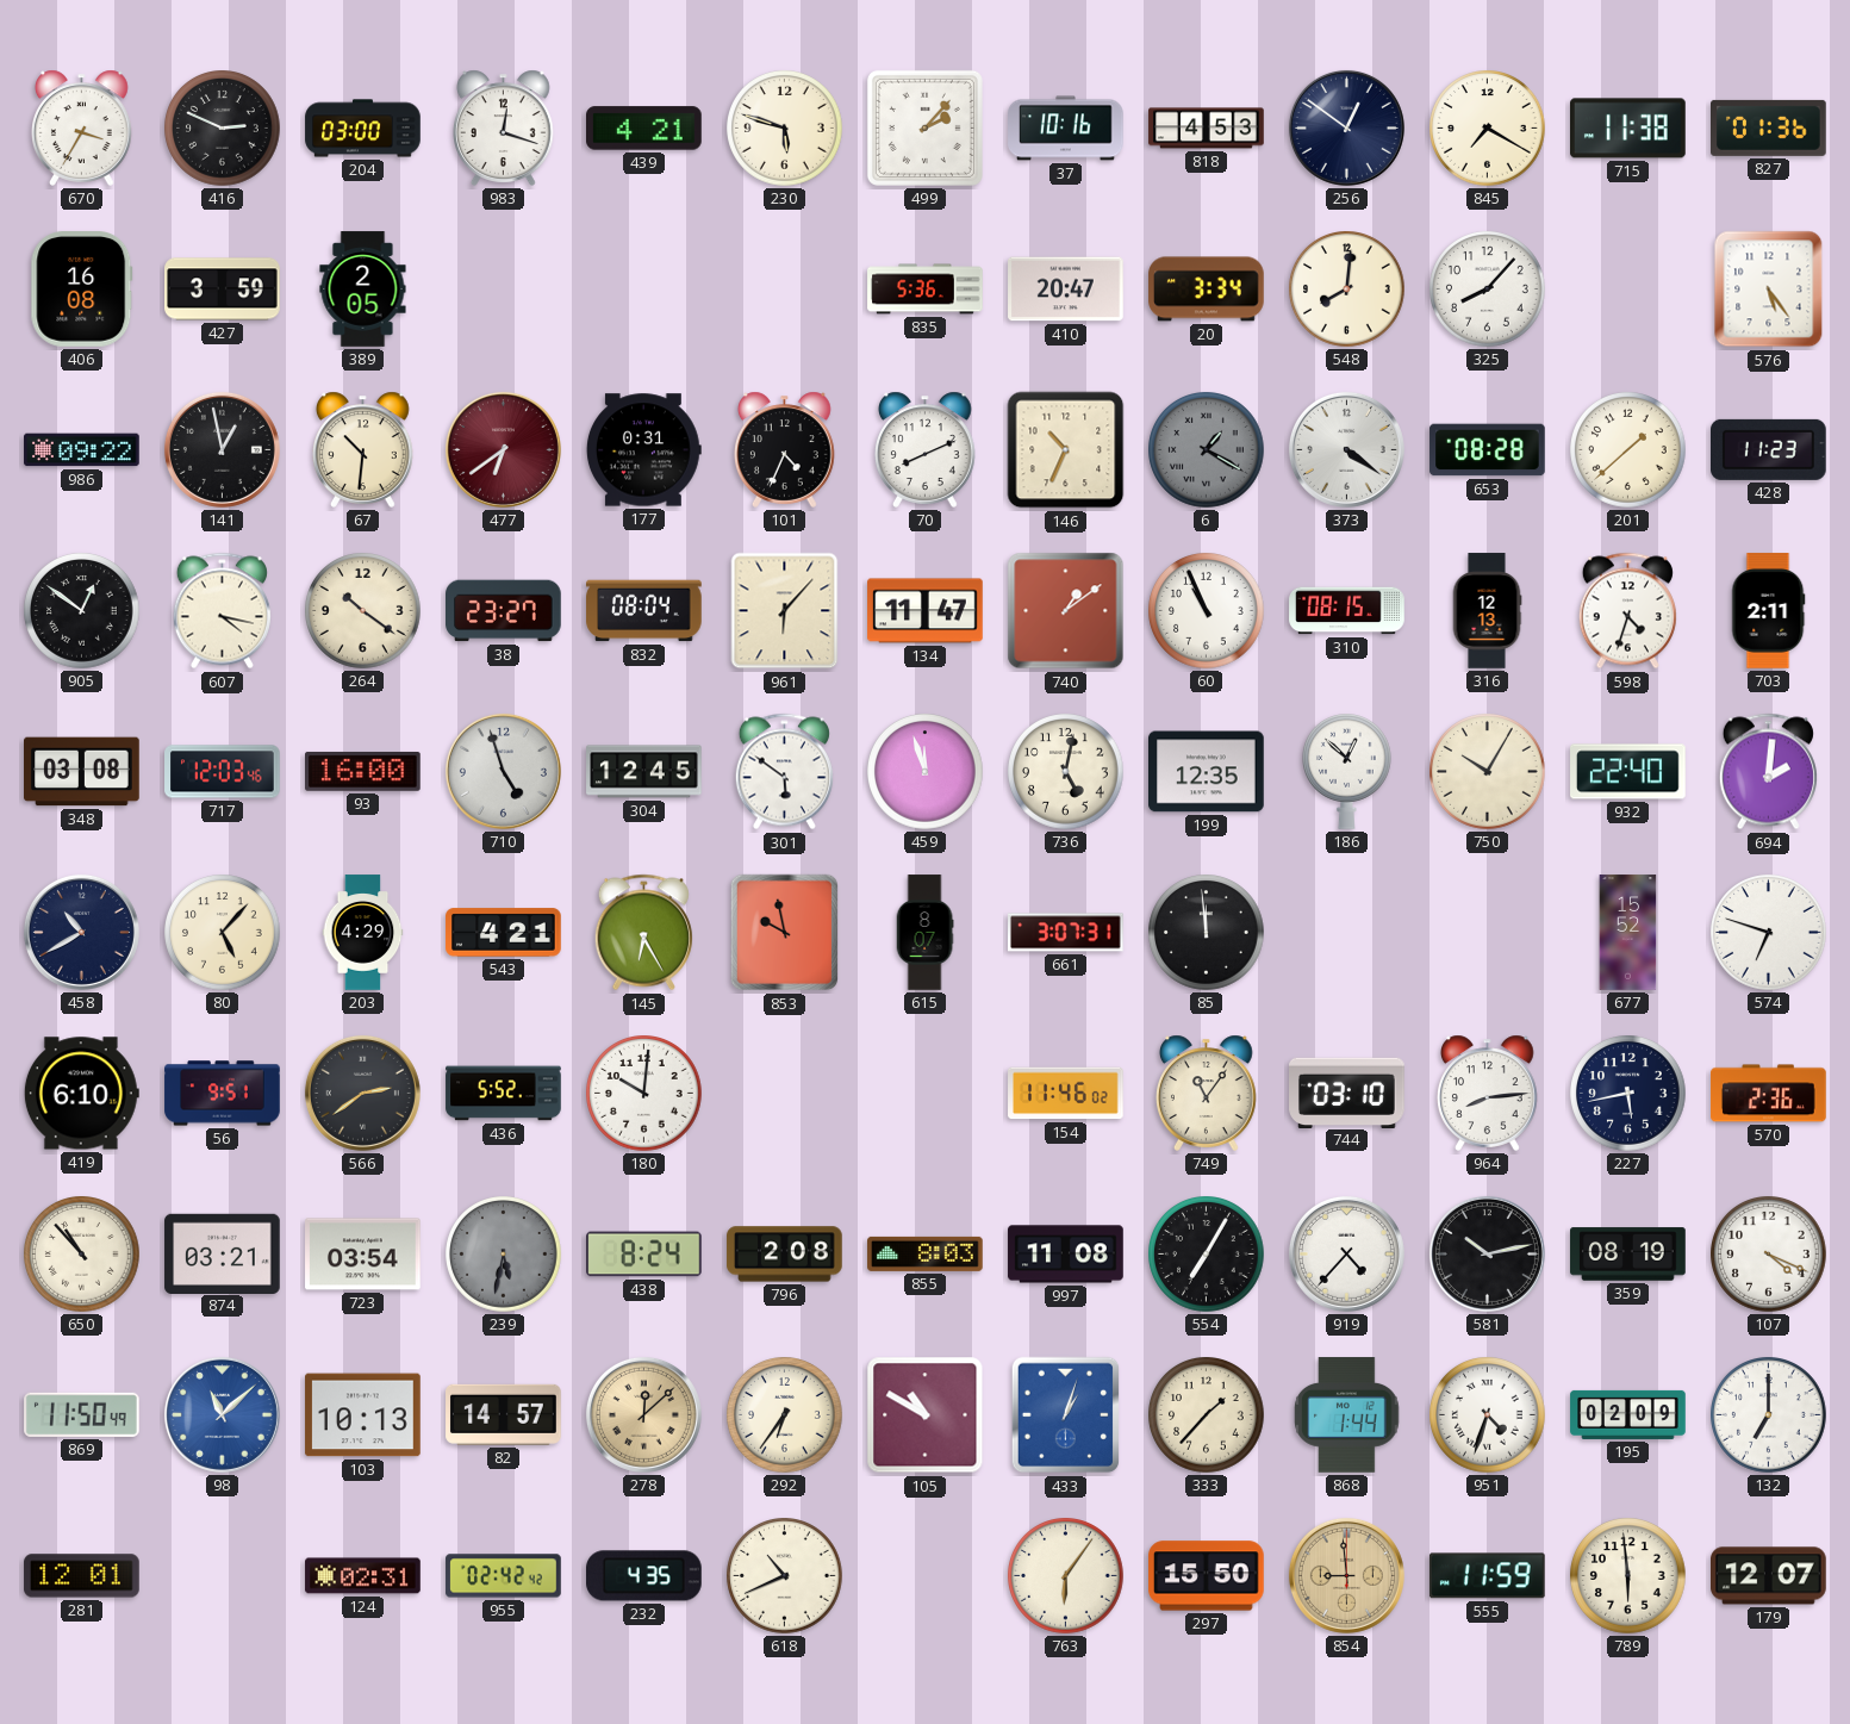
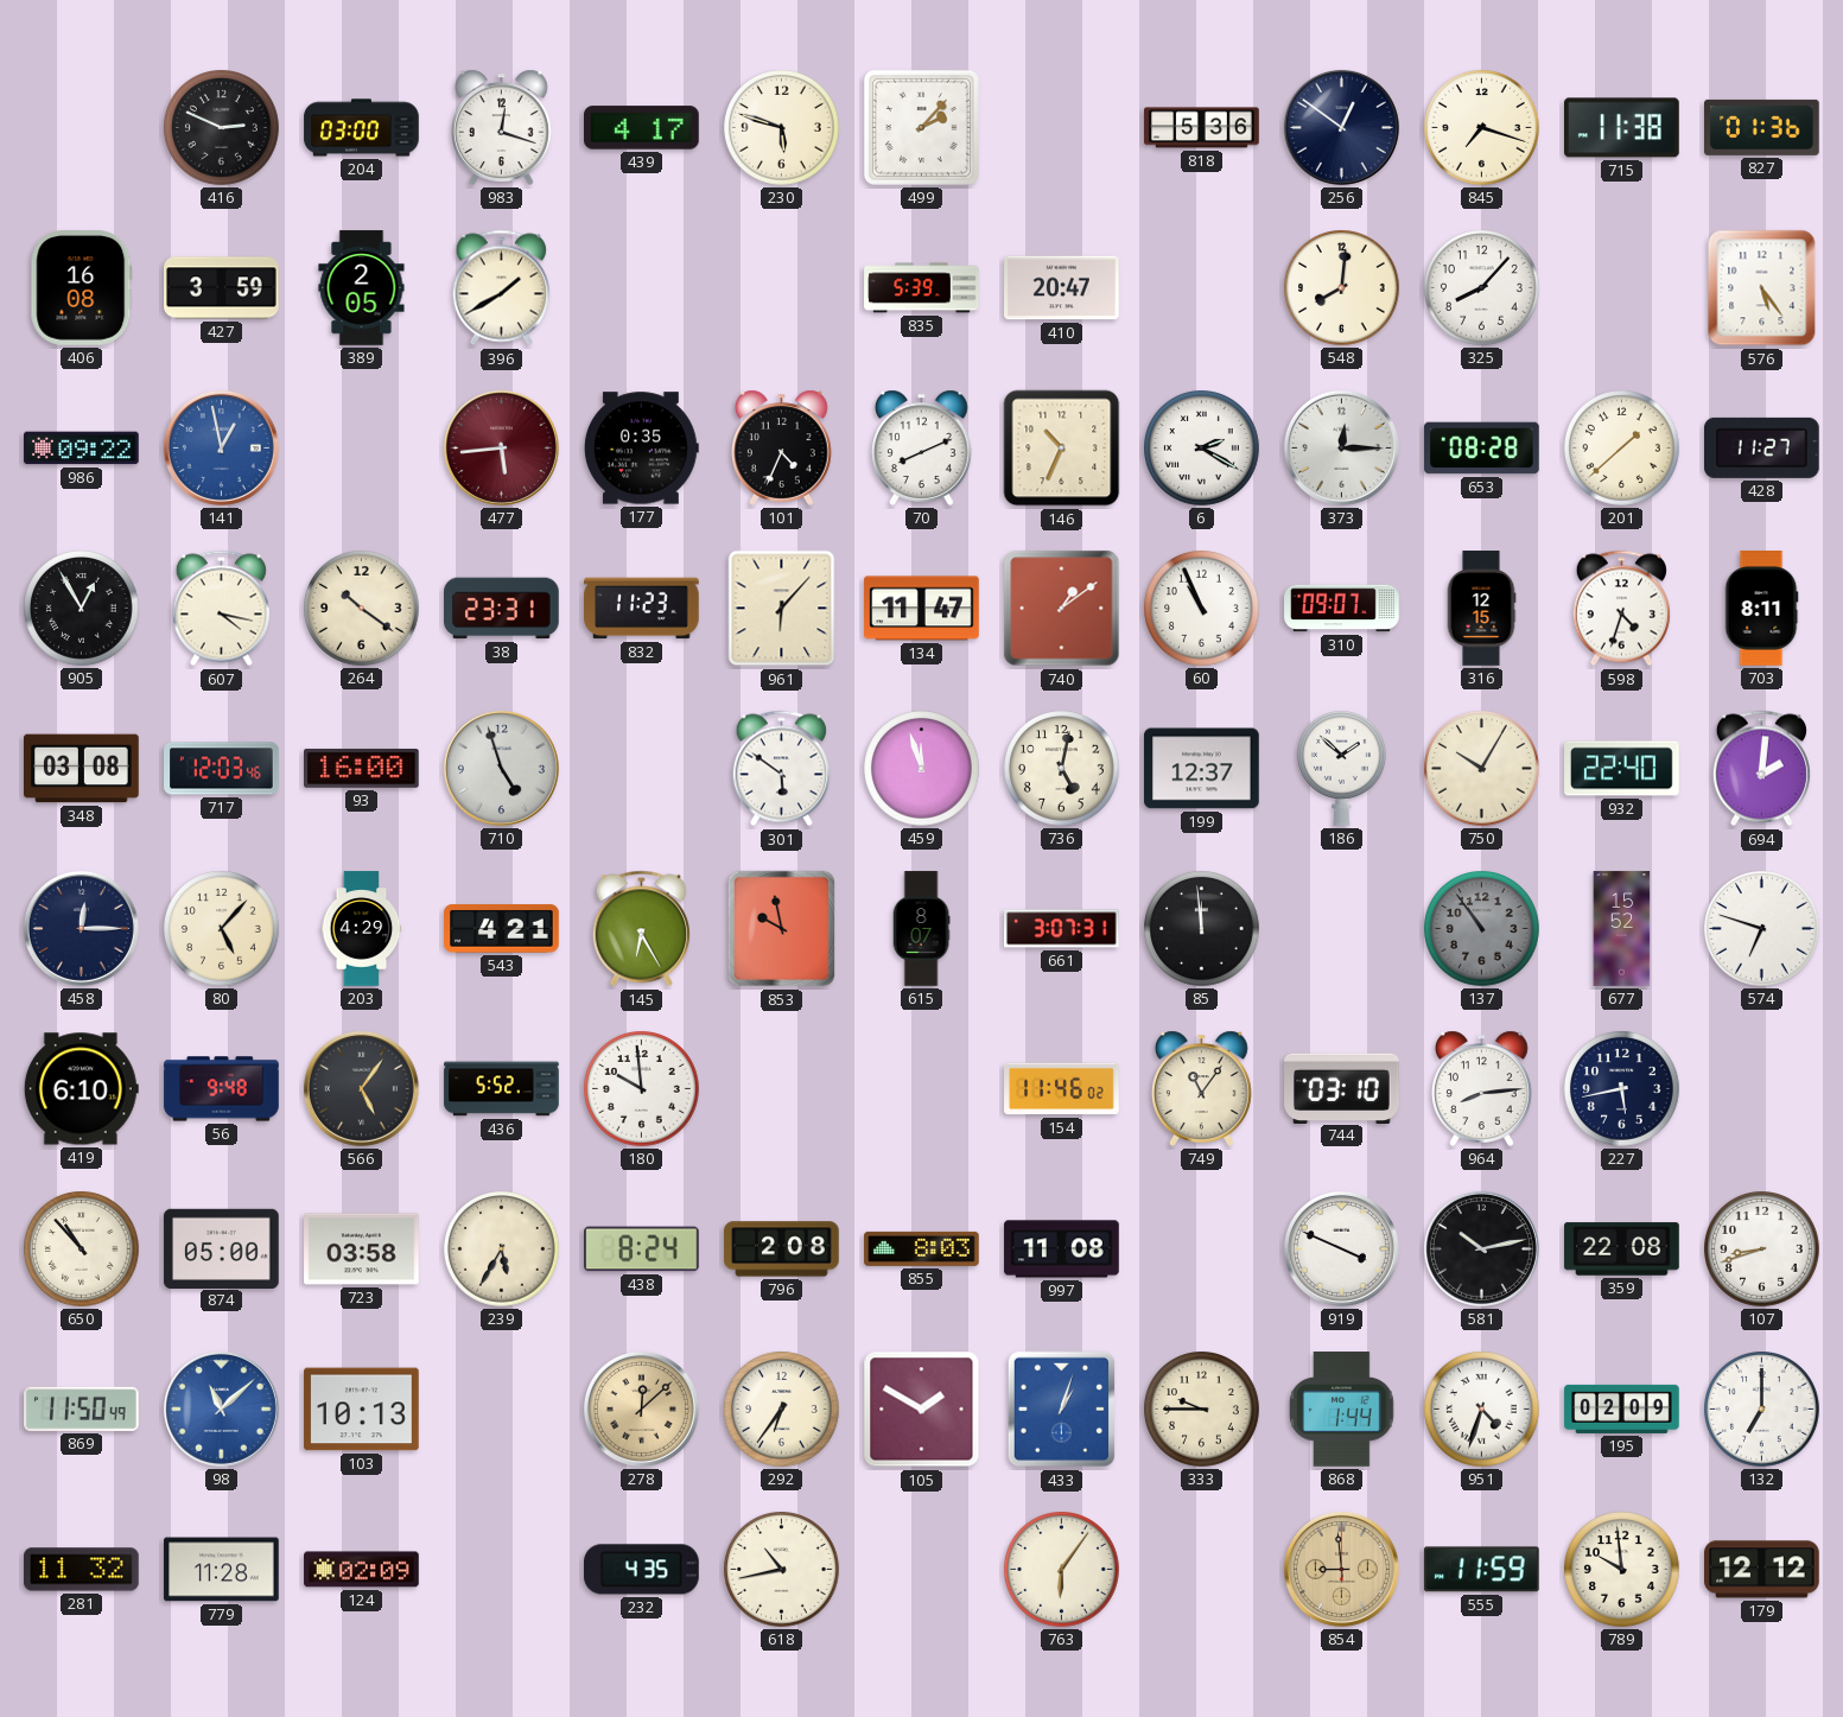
670: 3:35 -> none
439: 4:21 -> 4:17
37: 10:16 -> none
818: 4:53 -> 5:36
845: 7:20 -> 7:18
396: none -> 1:40
835: 5:36 -> 5:39
20: 3:34 -> none
141 dial: black -> blue
67: 10:31 -> none
477: 6:39 -> 5:44
177: 0:31 -> 0:35
6: 1:20 -> 2:20
6 dial: grey -> white
373: 4:21 -> 12:15
428: 11:23 -> 11:27
905: 12:51 -> 12:55
38: 23:27 -> 23:31
832: 08:04 -> 11:23
310: 08:15 -> 09:07
316: 12:13 -> 12:15
703: 2:11 -> 8:11
304: 12:45 -> none
199: 12:35 -> 12:37
186: 12:52 -> 1:52
458: 10:40 -> 12:15
137: none -> 10:54
56: 9:51 -> 9:48
566: 2:39 -> 5:06
180: 10:01 -> 9:59
570: 2:36 -> none
874: 03:21 -> 05:00
723: 03:54 -> 03:58
239: 5:32 -> 5:35
239 dial: grey -> cream
554: 7:05 -> none
919: 4:37 -> 3:49
359: 08:19 -> 22:08
107: 4:19 -> 8:42
82: 14:57 -> none
105: 10:50 -> 1:50
333: 1:37 -> 9:45
281: 12:01 -> 11:32
779: none -> 11:28
124: 02:31 -> 02:09
955: 02:42 -> none
618: 10:41 -> 10:43
297: 15:50 -> none
789: 5:59 -> 9:59
179: 12:07 -> 12:12
